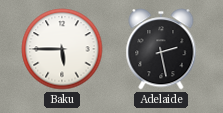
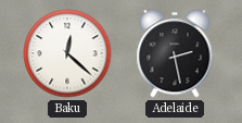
Baku: 5:45 -> 12:22
